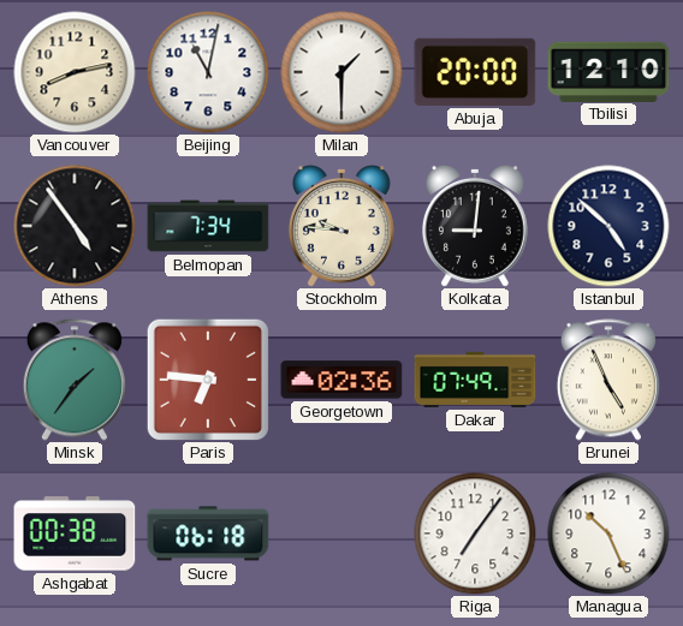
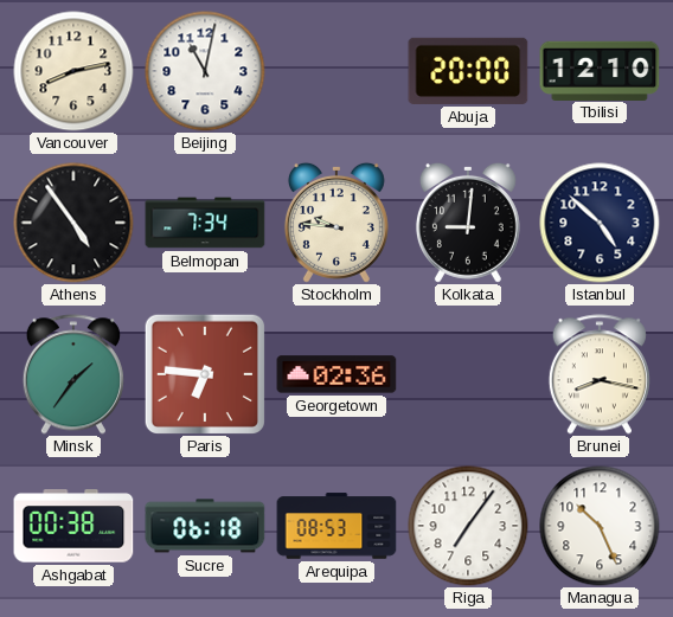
Milan: 1:30 -> none
Dakar: 07:49 -> none
Brunei: 4:56 -> 8:17
Arequipa: none -> 08:53
